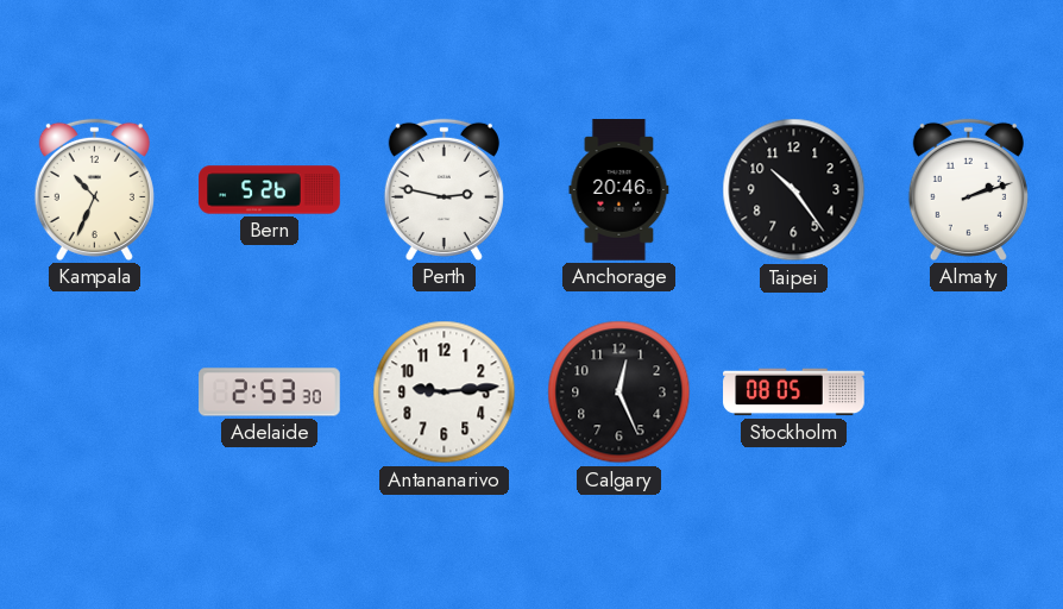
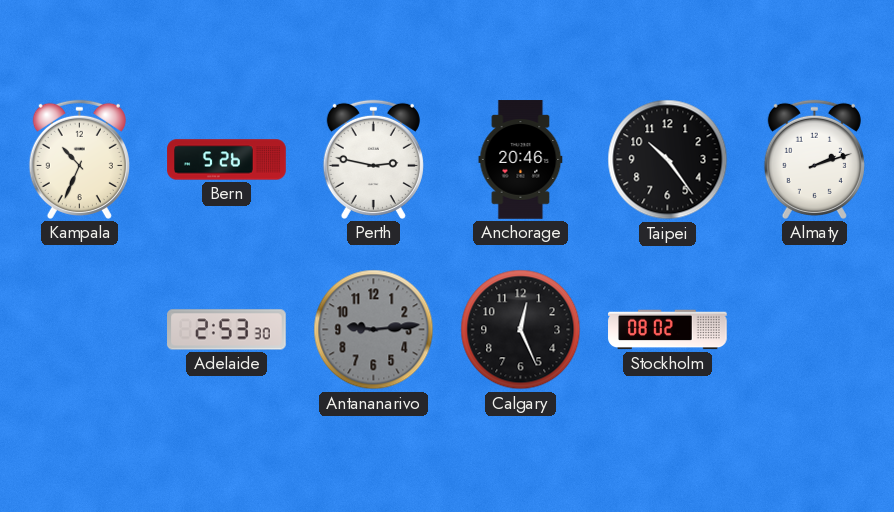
Antananarivo dial: white -> grey
Stockholm: 08:05 -> 08:02
